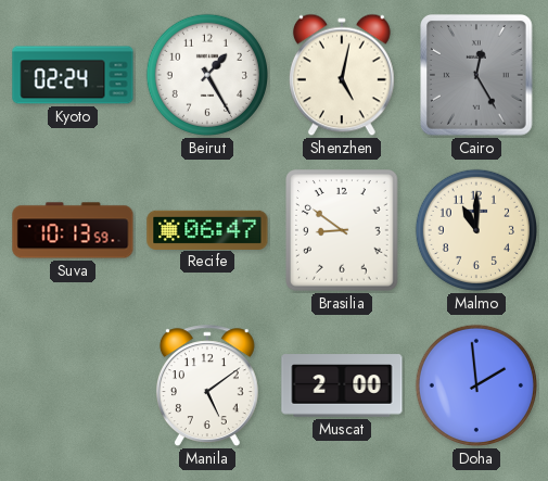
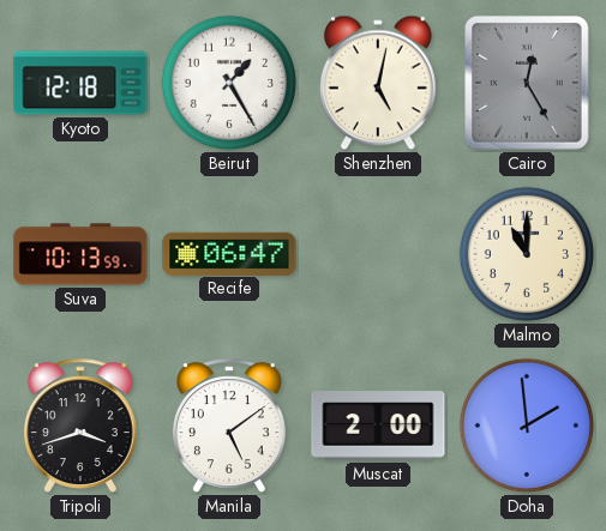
Kyoto: 02:24 -> 12:18
Brasilia: 8:51 -> none
Tripoli: none -> 3:42
